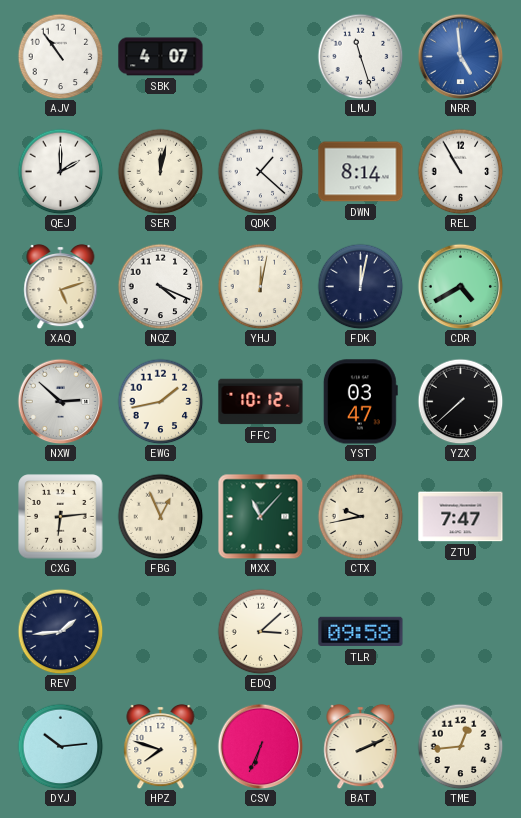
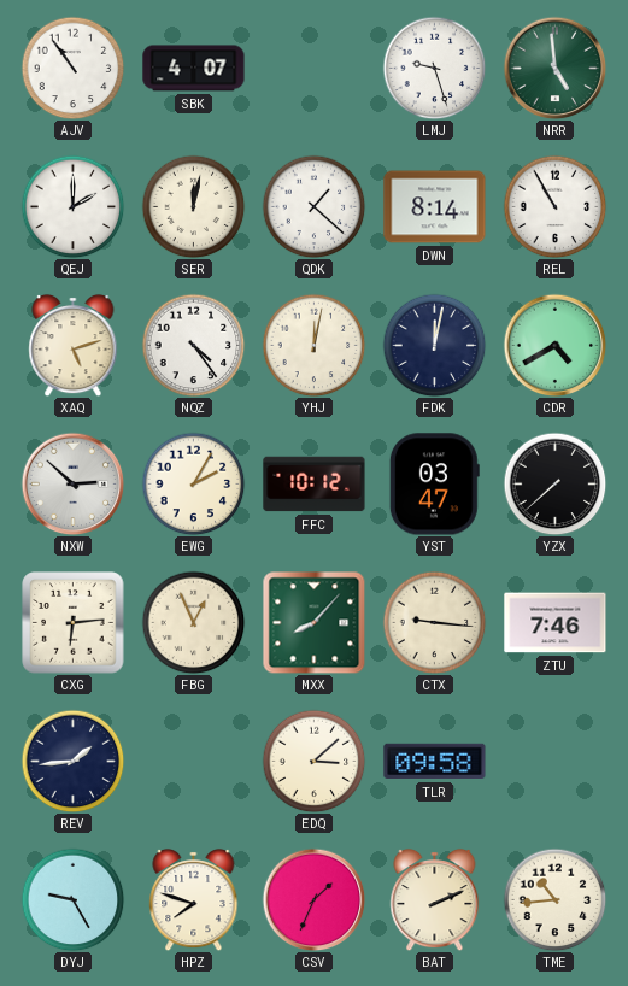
LMJ: 11:27 -> 9:27
NRR dial: blue -> green
NQZ: 4:19 -> 4:24
EWG: 1:43 -> 2:05
MXX: 11:07 -> 8:07
CTX: 9:43 -> 9:16
ZTU: 7:47 -> 7:46
DYJ: 10:14 -> 9:25
CSV: 6:34 -> 1:34
TME: 12:44 -> 10:44
